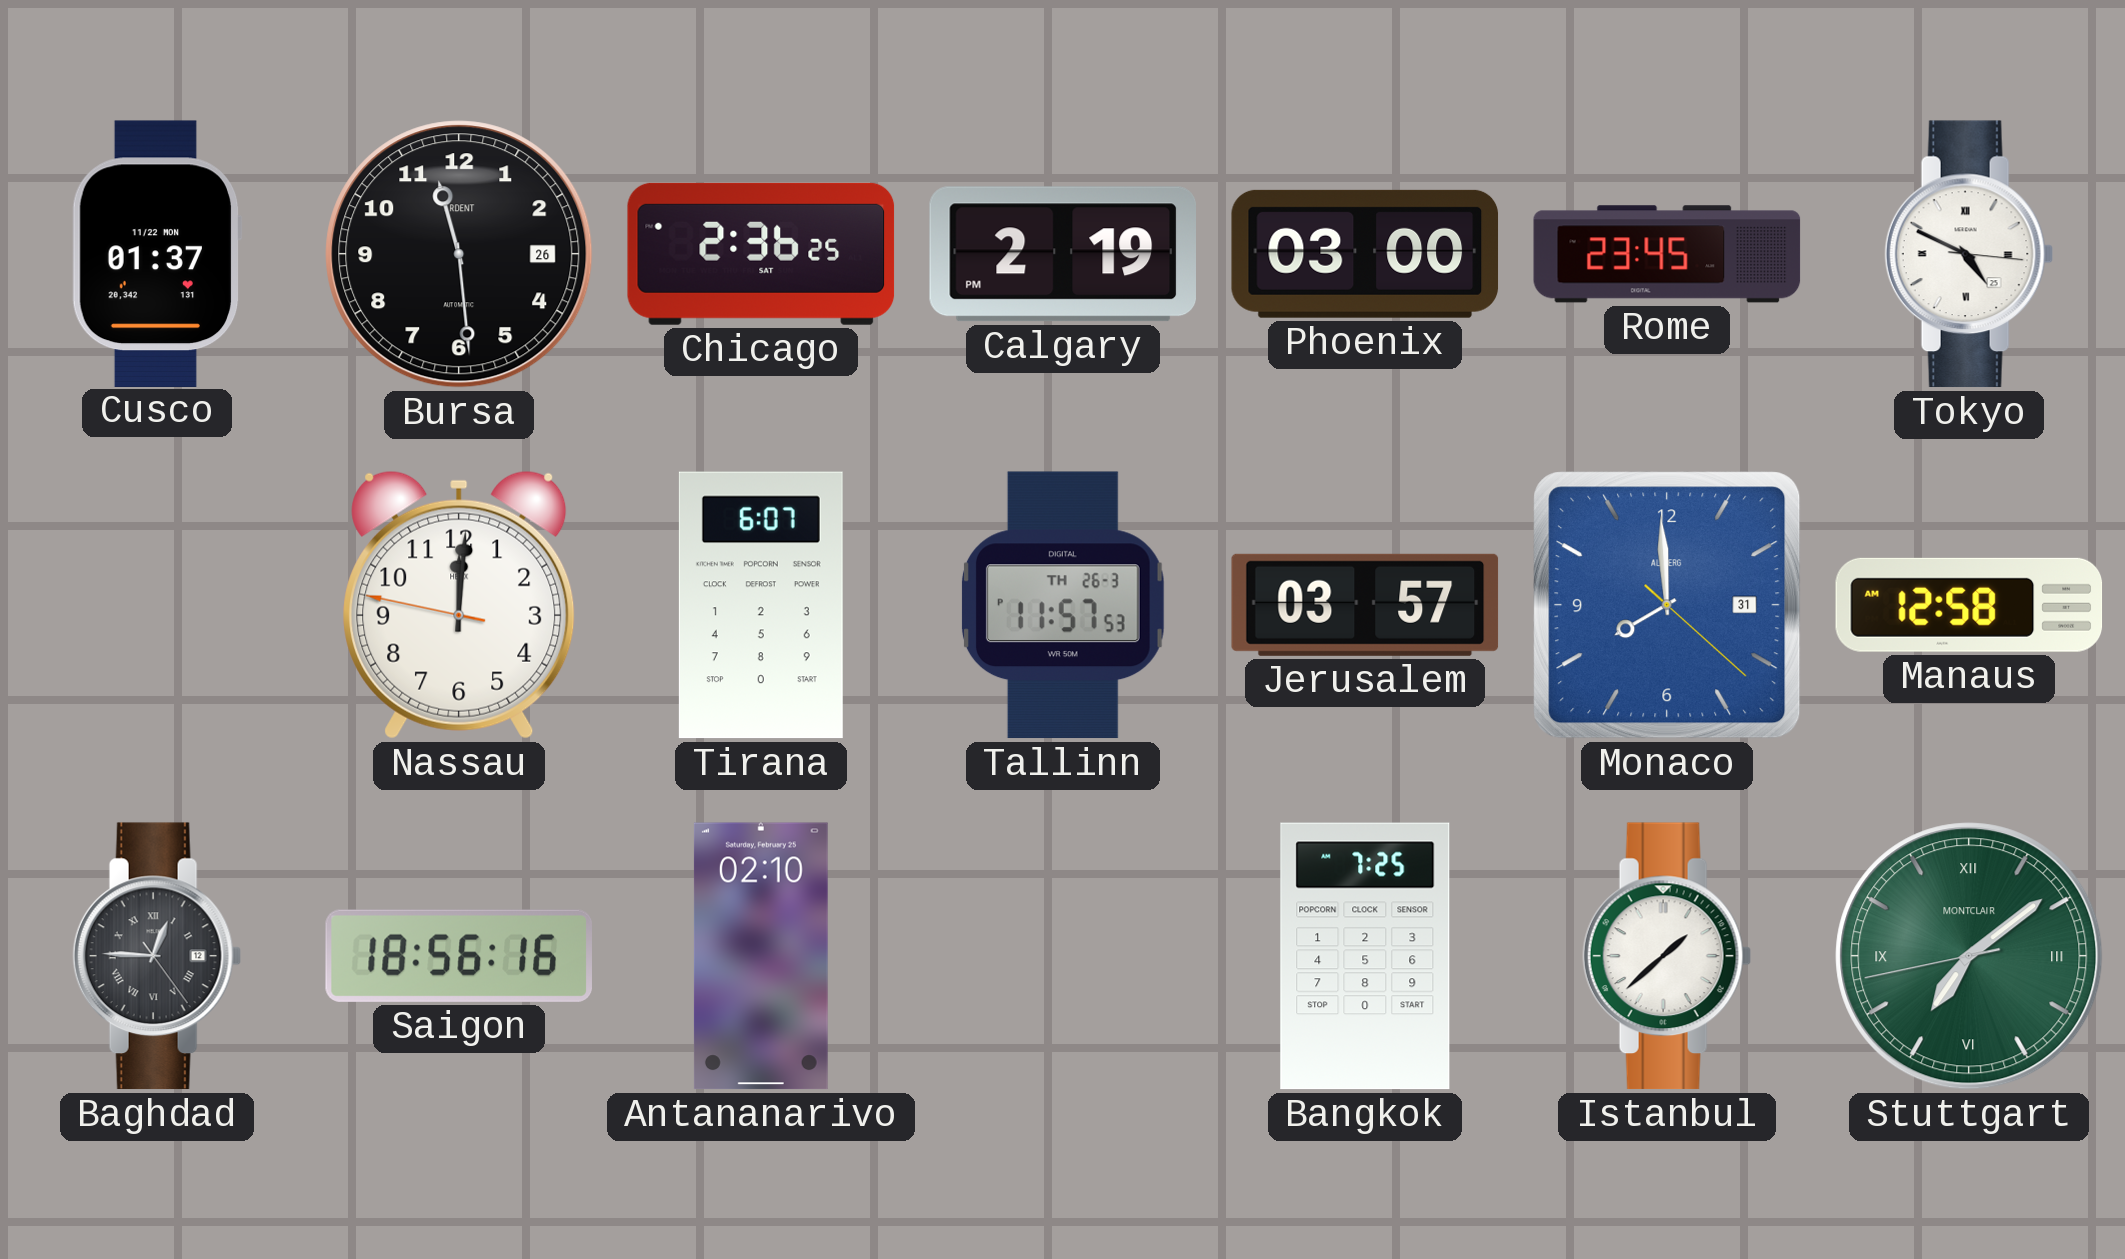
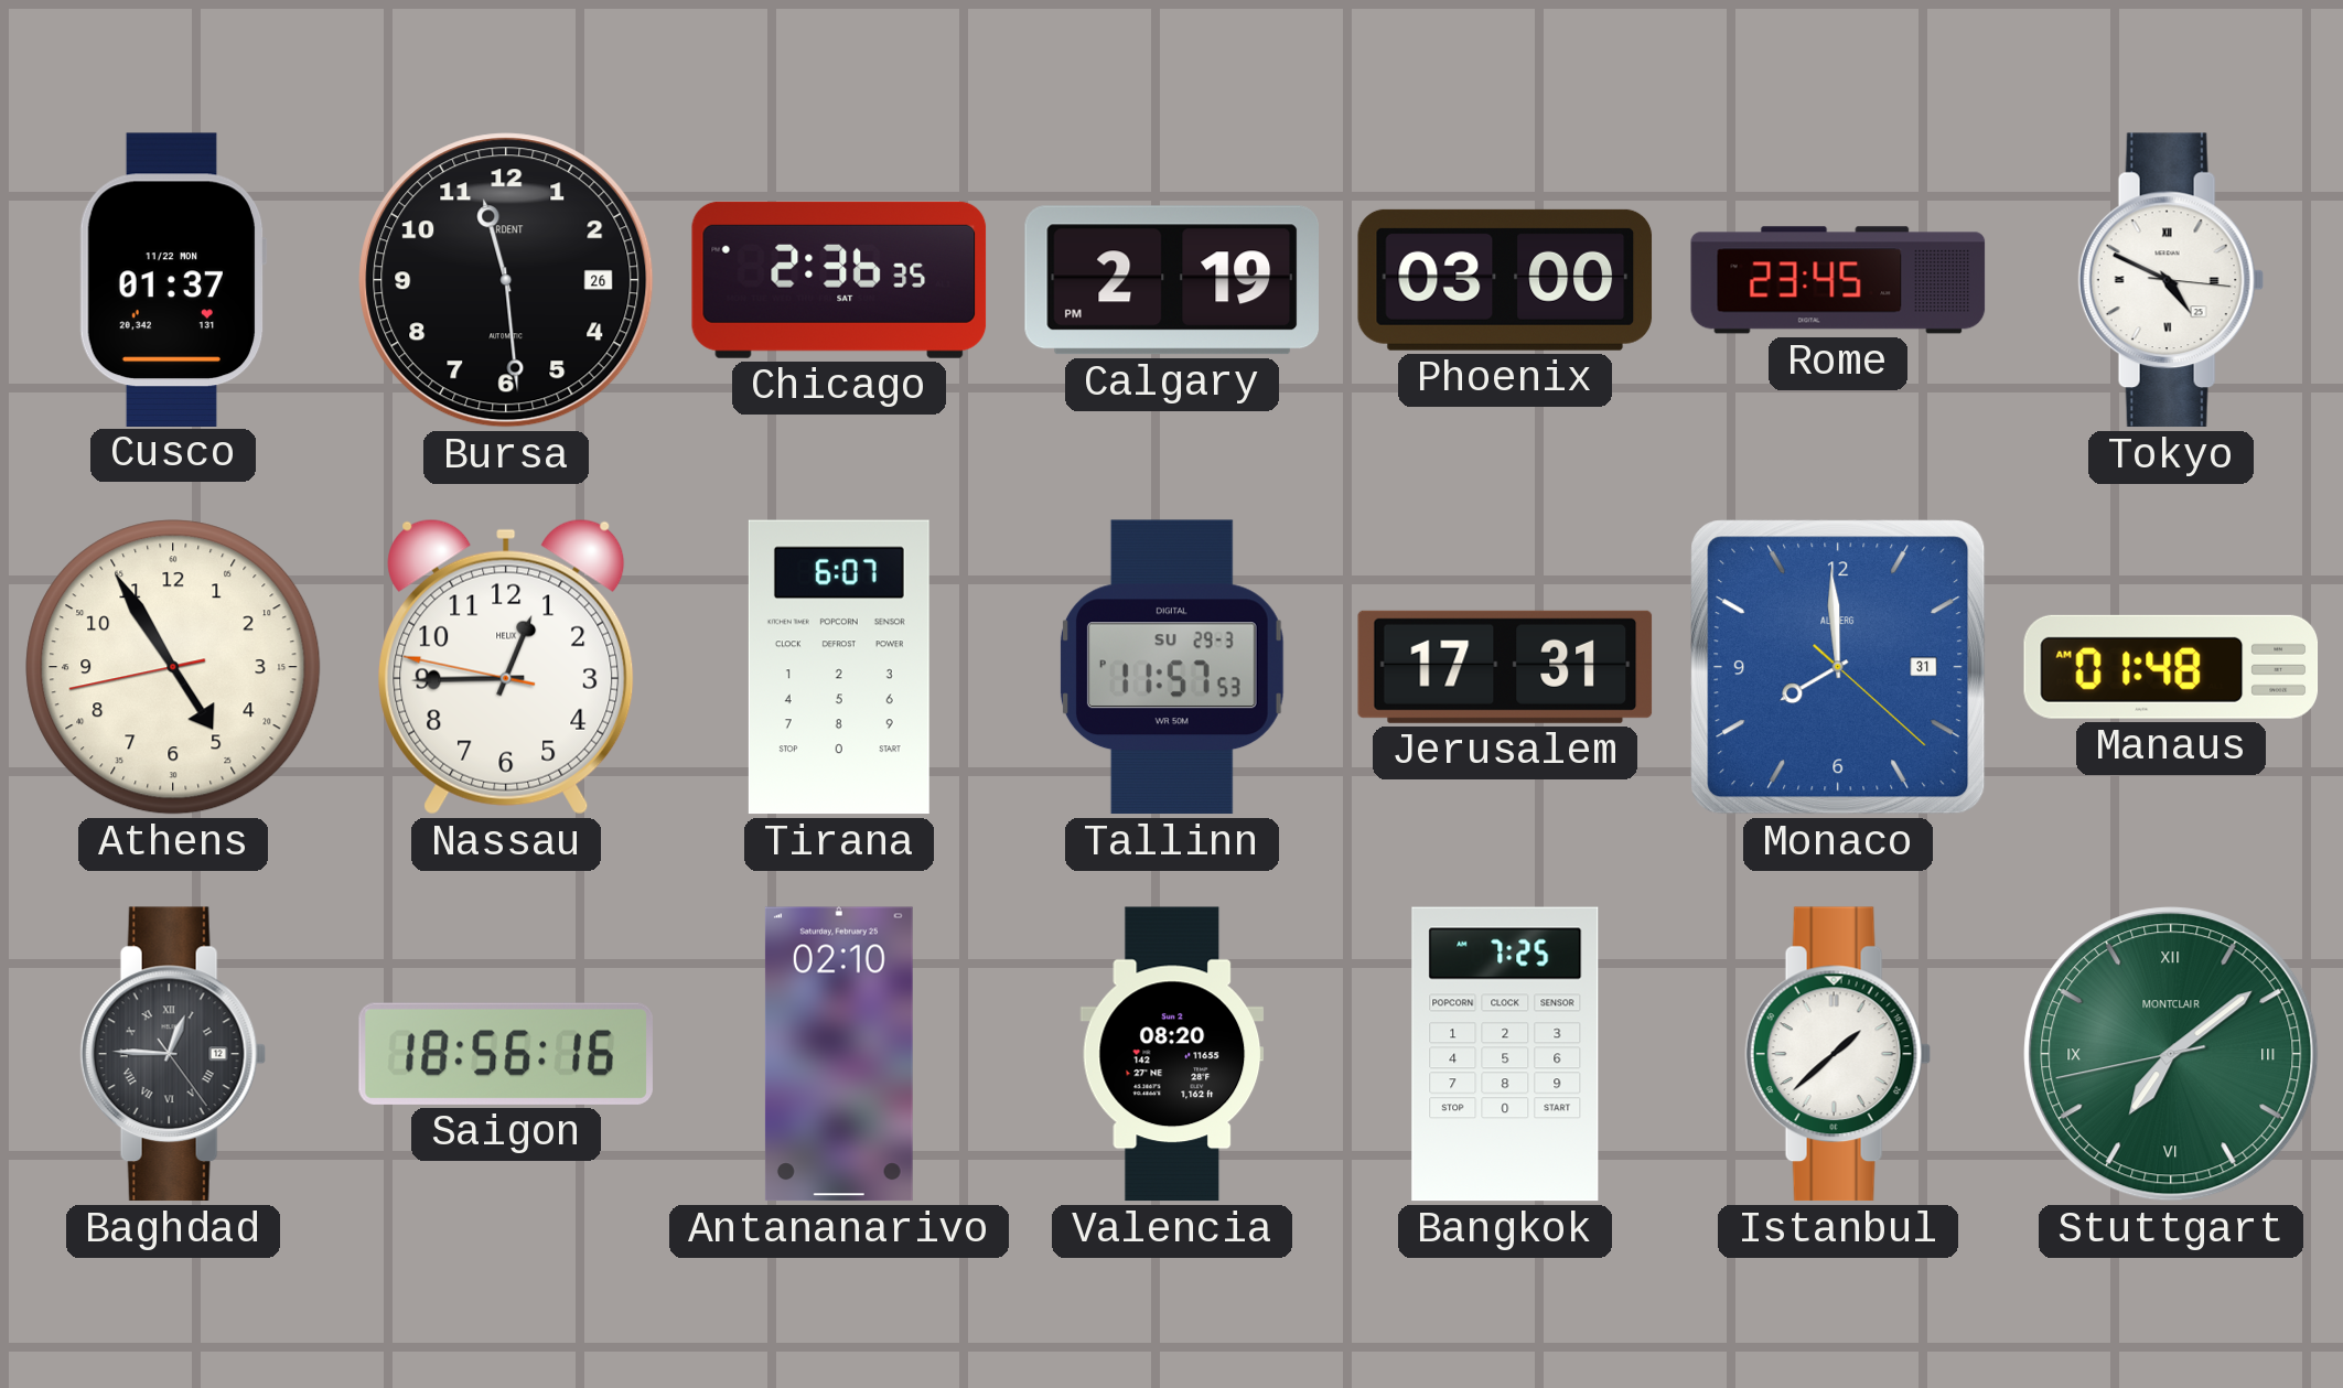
Chicago: 2:36:25 -> 2:36:35
Athens: none -> 4:54
Nassau: 12:00 -> 12:44
Tallinn date: TH 26-3 -> SU 29-3
Jerusalem: 03:57 -> 17:31
Manaus: 12:58 -> 01:48
Valencia: none -> 08:20
